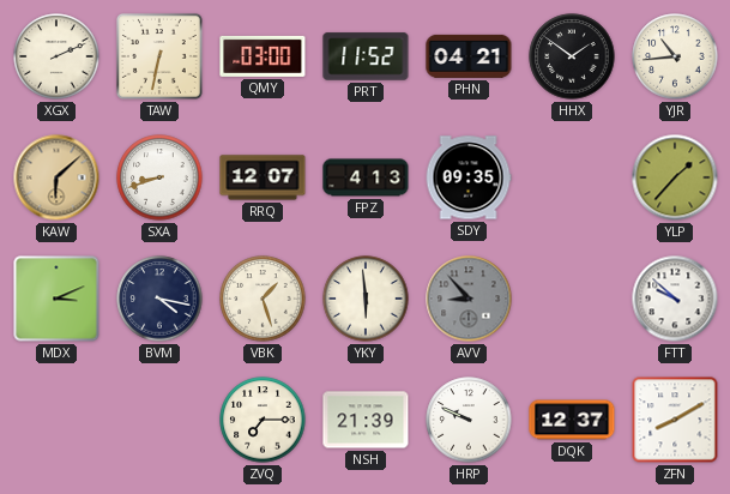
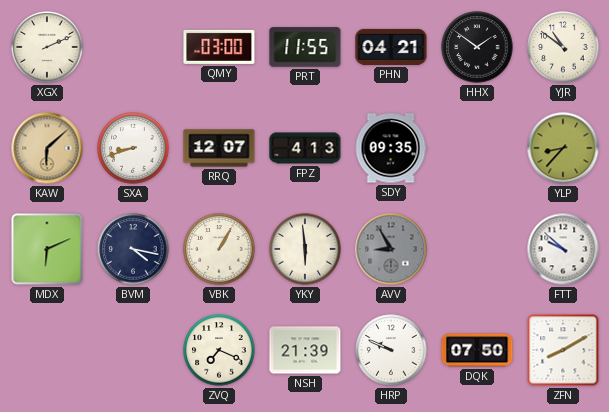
TAW: 6:32 -> none
PRT: 11:52 -> 11:55
YJR: 10:44 -> 10:51
YLP: 1:37 -> 8:37
MDX: 3:11 -> 6:11
VBK: 1:27 -> 1:05
AVV: 8:53 -> 8:55
ZVQ: 7:15 -> 7:19
DQK: 12:37 -> 07:50
